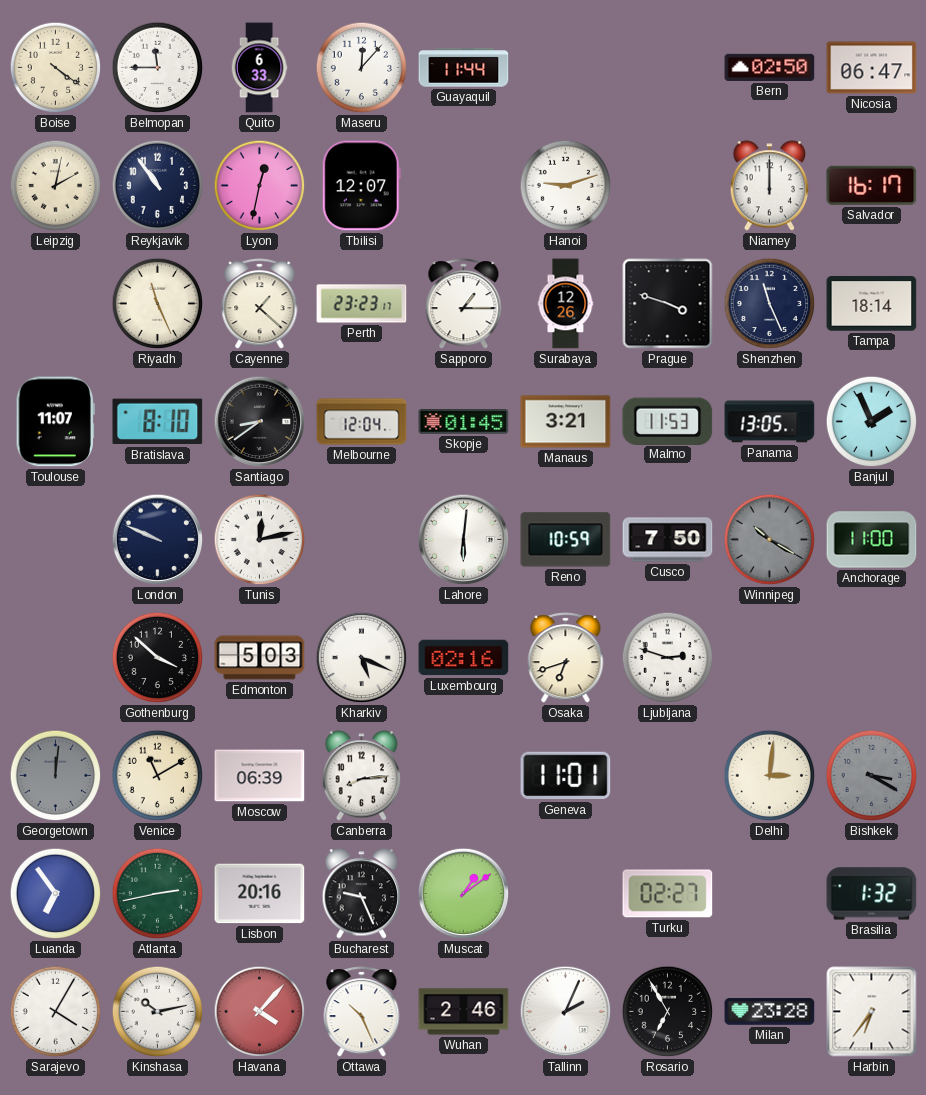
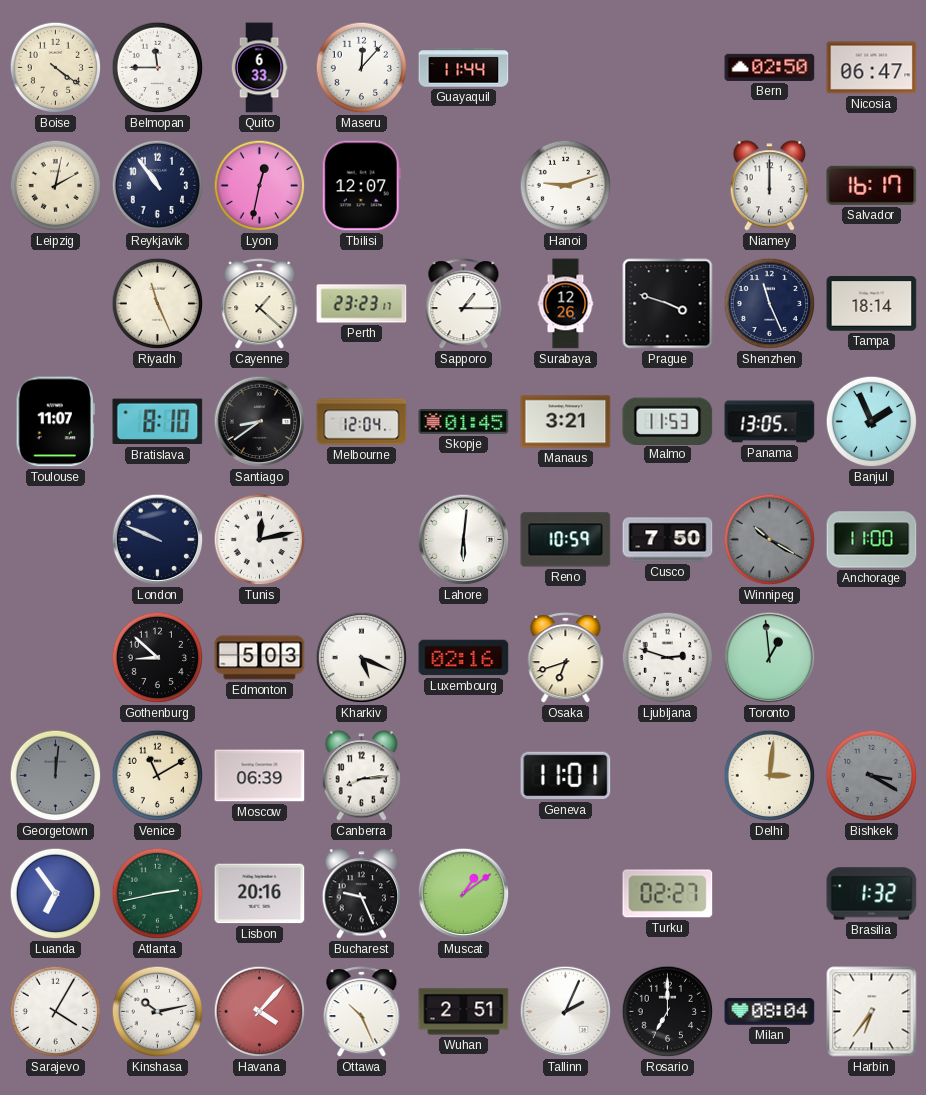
Gothenburg: 3:52 -> 8:52
Toronto: none -> 12:59
Wuhan: 2:46 -> 2:51
Rosario: 6:55 -> 7:00
Milan: 23:28 -> 08:04
